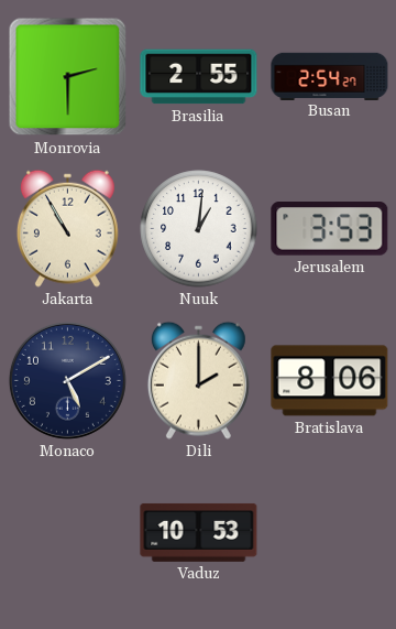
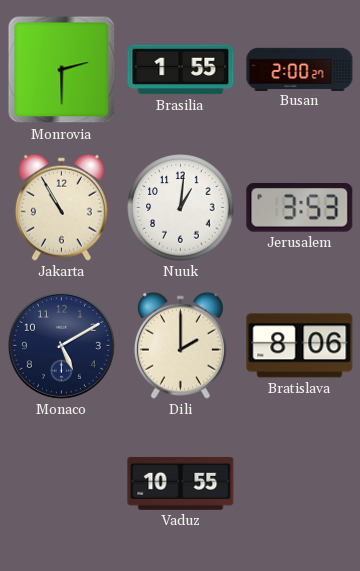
Brasilia: 2:55 -> 1:55
Busan: 2:54 -> 2:00
Vaduz: 10:53 -> 10:55
